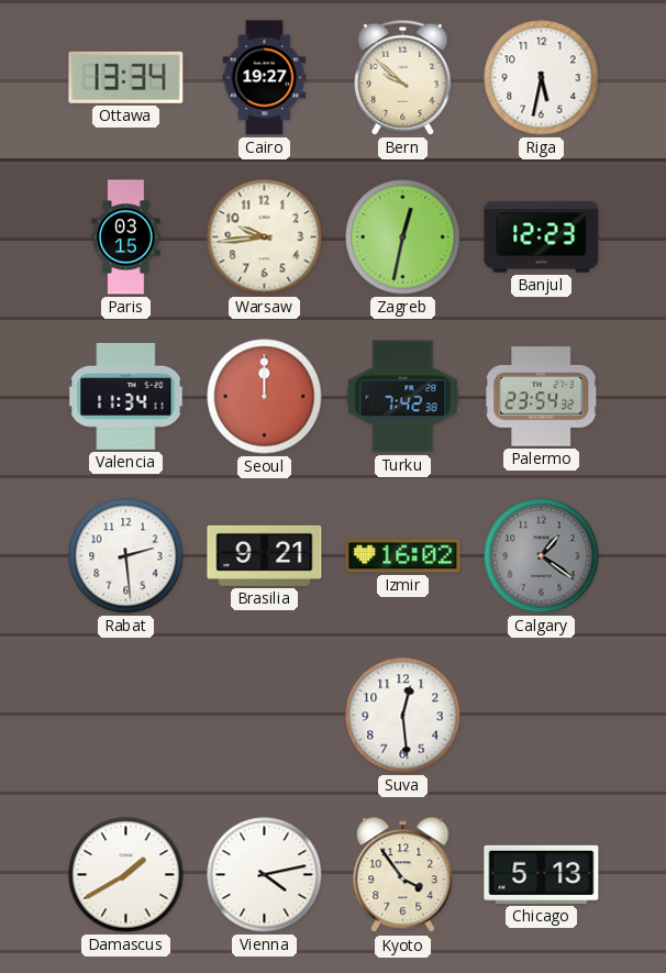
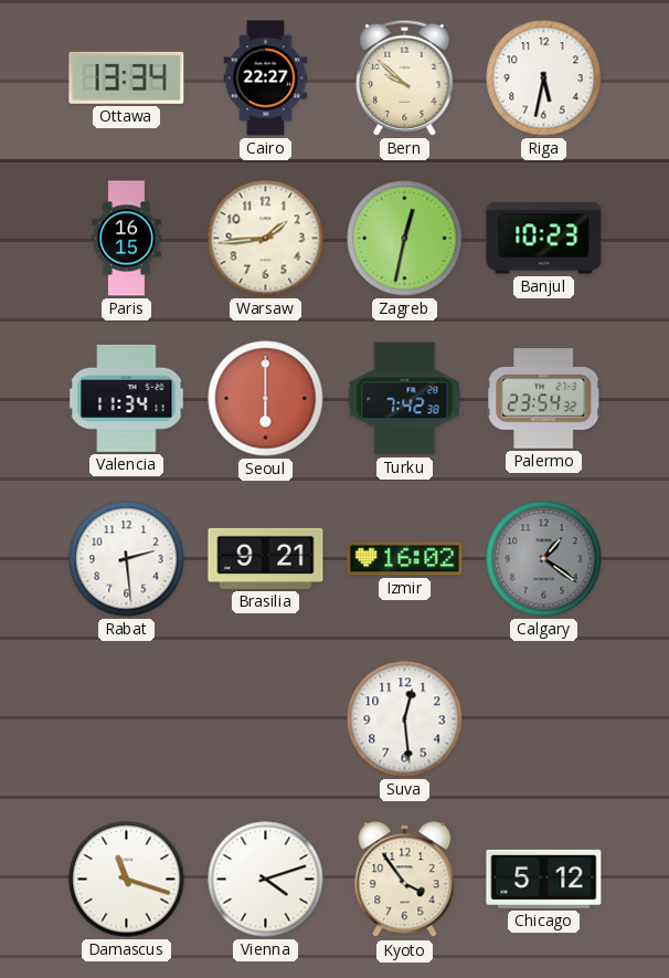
Cairo: 19:27 -> 22:27
Paris: 03:15 -> 16:15
Warsaw: 9:44 -> 1:44
Banjul: 12:23 -> 10:23
Seoul: 12:00 -> 6:00
Damascus: 1:40 -> 11:18
Vienna: 4:13 -> 4:12
Chicago: 5:13 -> 5:12
